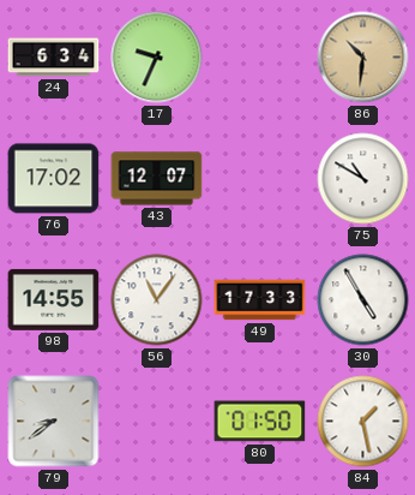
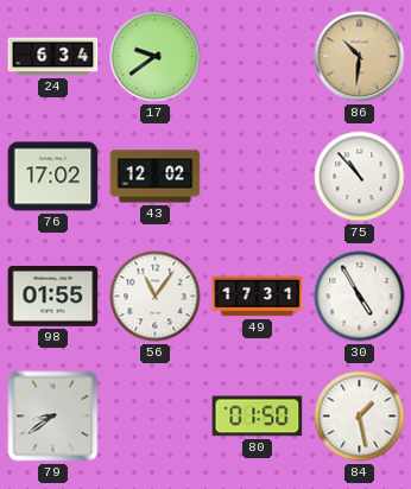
17: 9:34 -> 9:39
43: 12:07 -> 12:02
75: 10:50 -> 10:53
98: 14:55 -> 01:55
49: 17:33 -> 17:31
